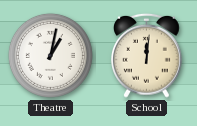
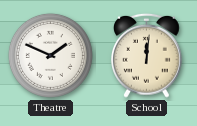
Theatre: 1:02 -> 1:49
